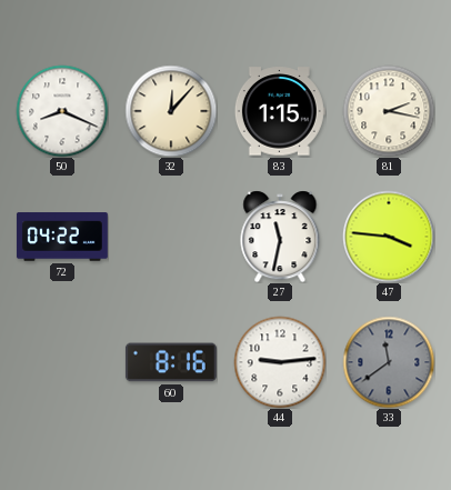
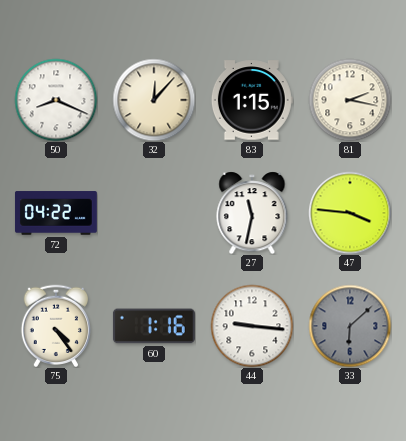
75: none -> 4:24
60: 8:16 -> 1:16
44: 9:14 -> 9:16
33: 11:39 -> 6:08
